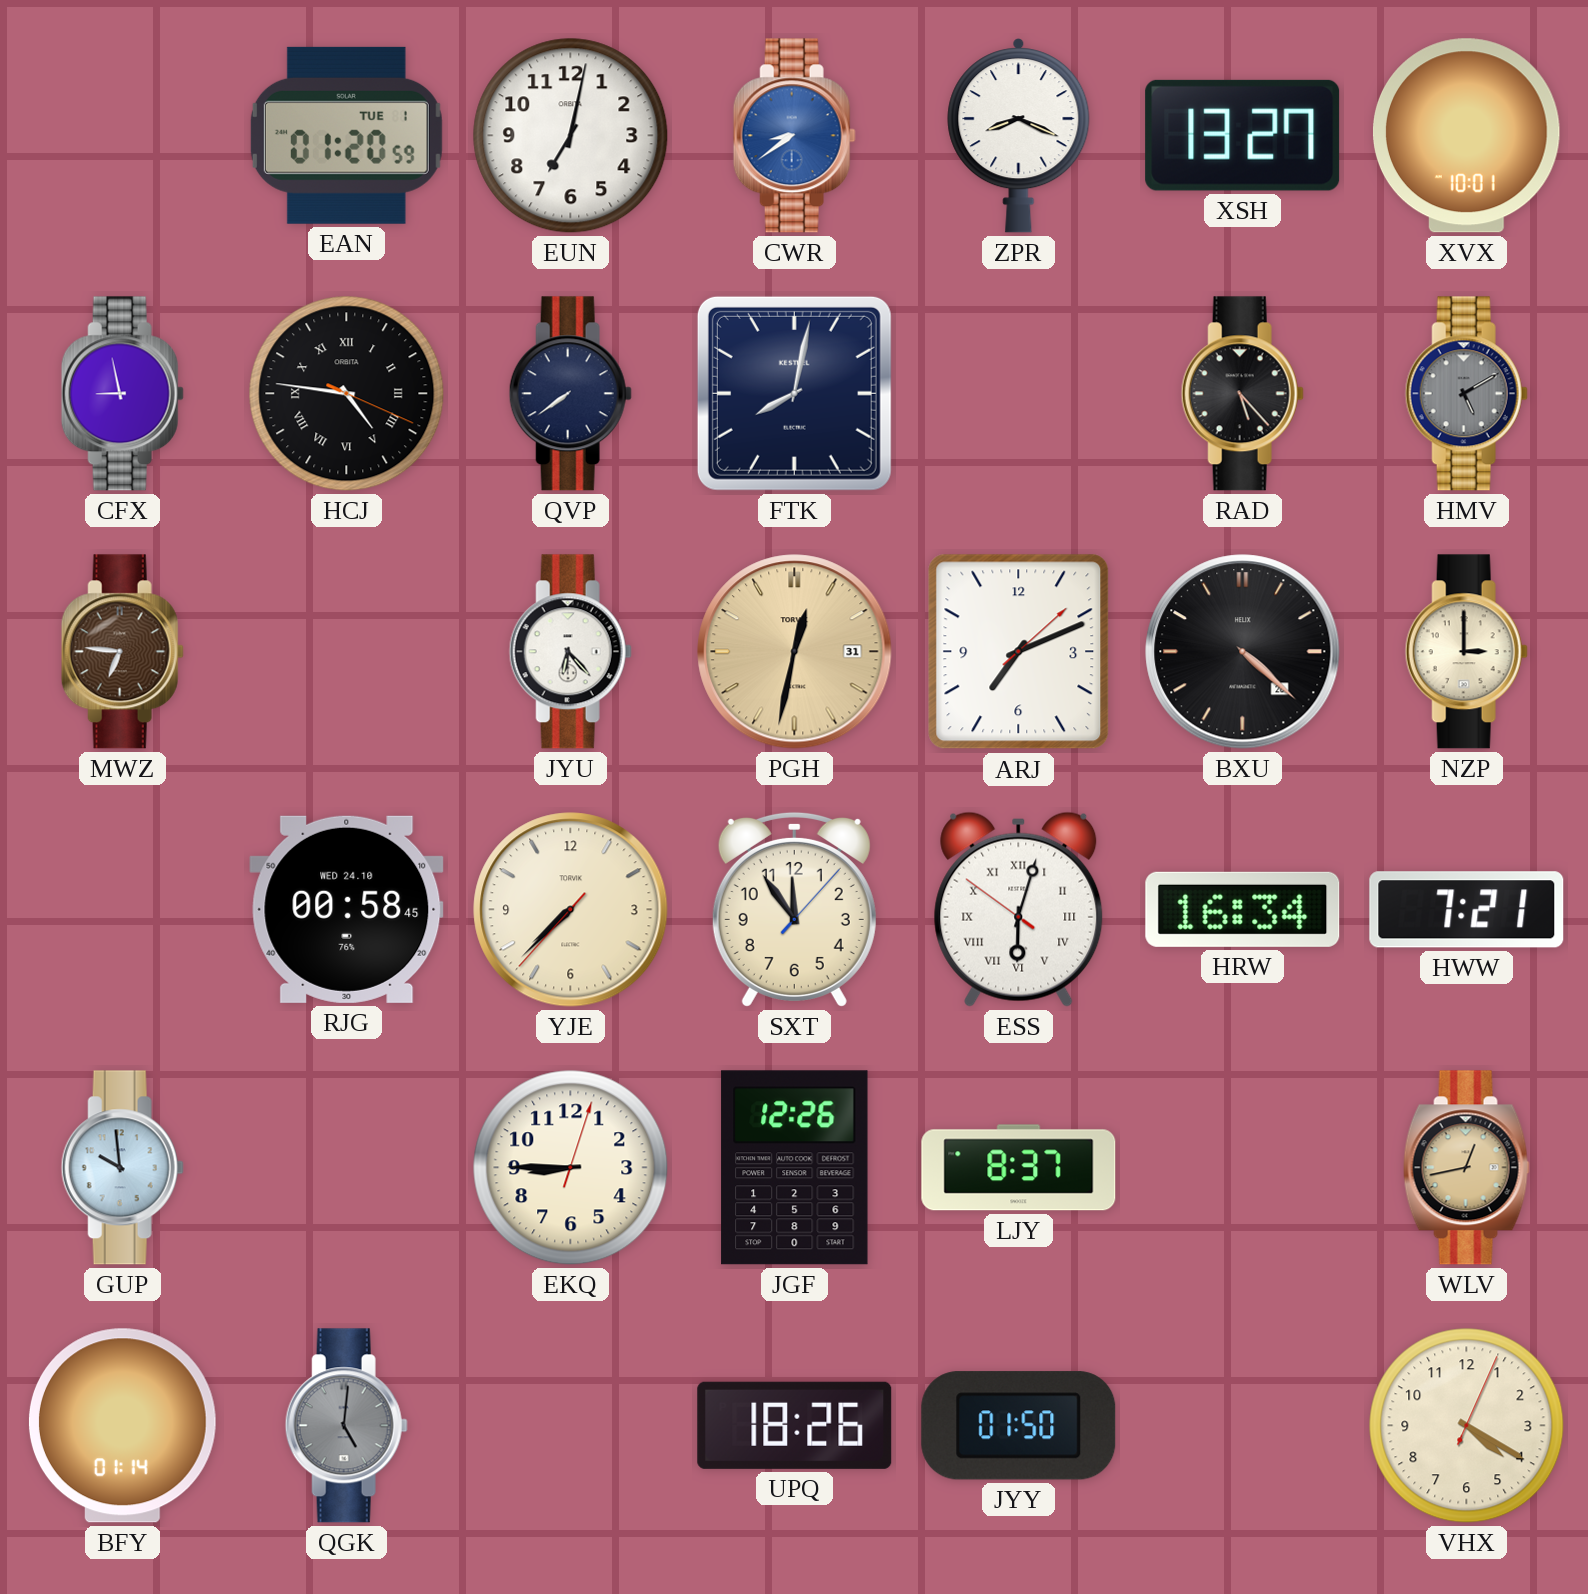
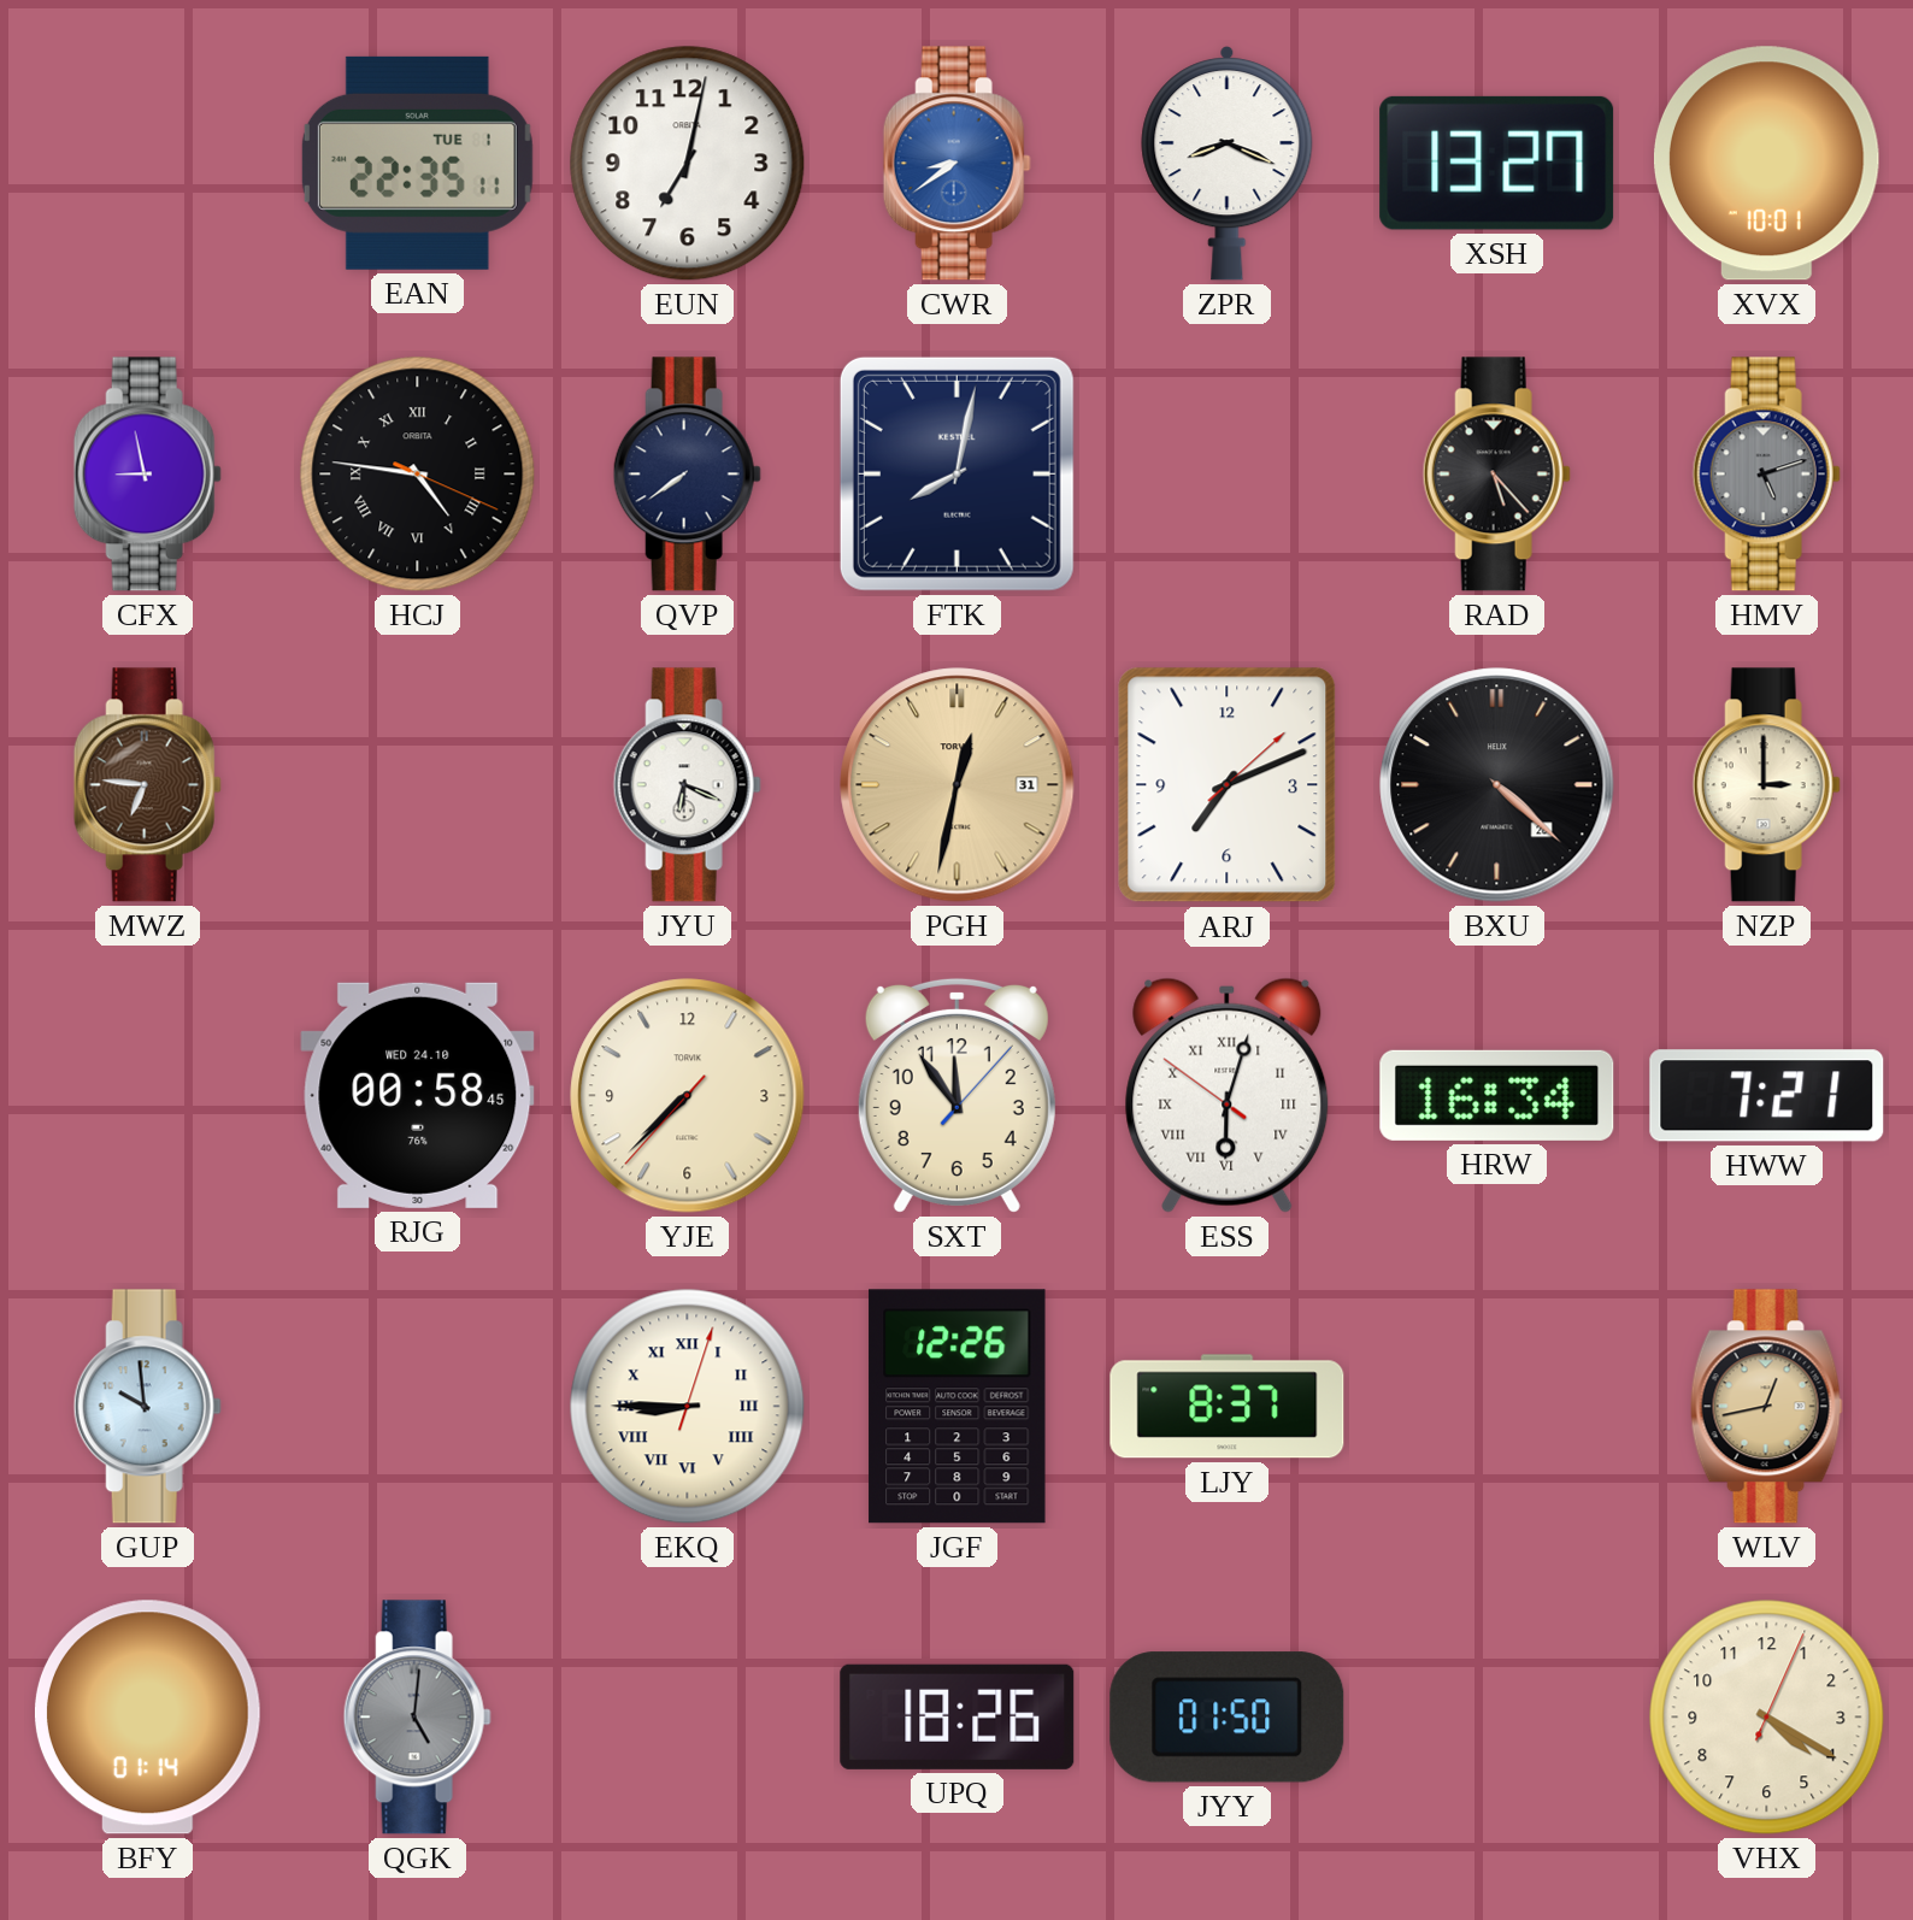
EAN: 01:20 -> 22:35
HMV: 5:10 -> 5:12
JYU: 6:23 -> 6:19
EKQ numerals: Arabic -> Roman
